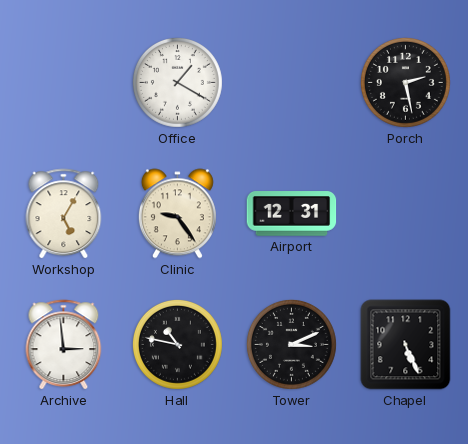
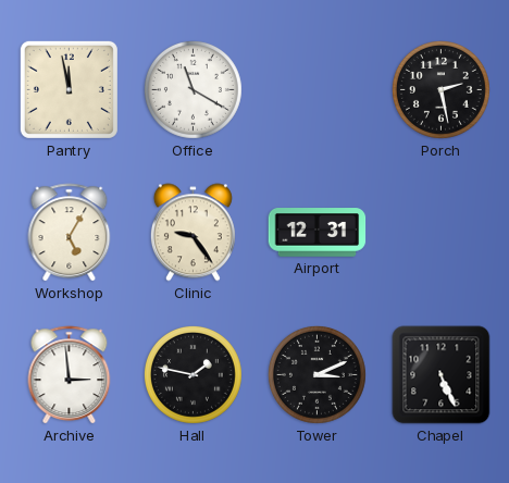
Pantry: none -> 11:58
Office: 1:20 -> 11:20
Hall: 10:47 -> 1:47
